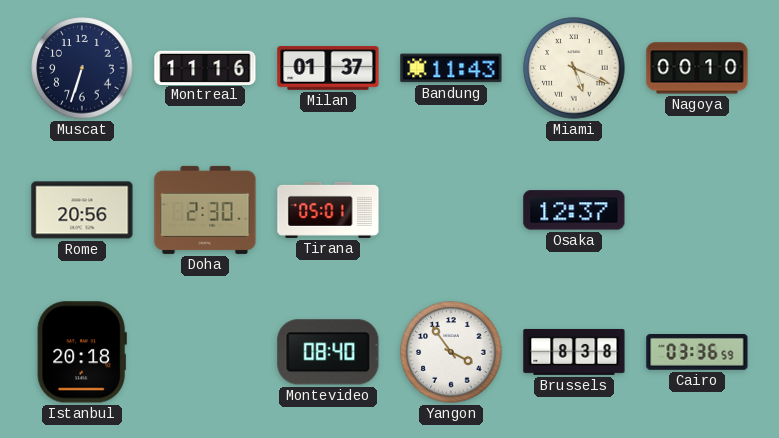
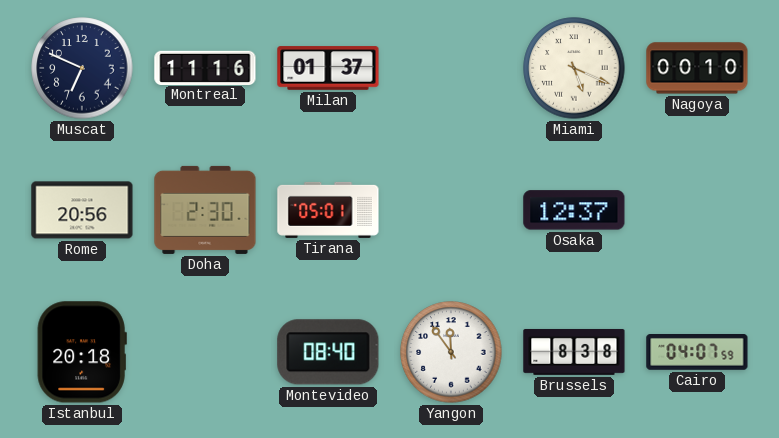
Muscat: 6:33 -> 6:49
Bandung: 11:43 -> none
Yangon: 3:54 -> 11:54
Cairo: 03:36 -> 04:07
